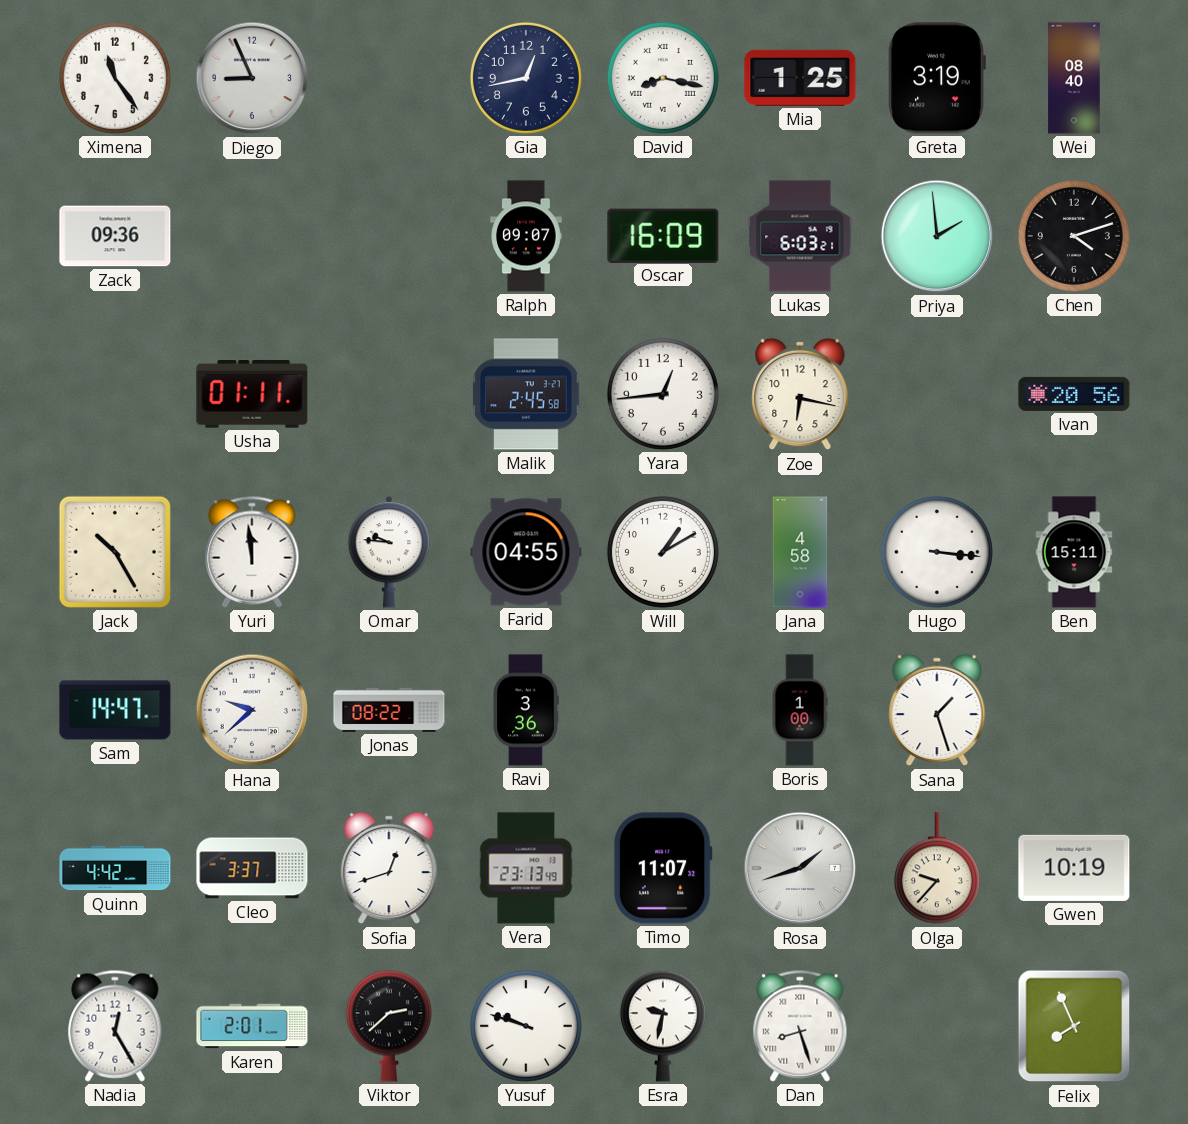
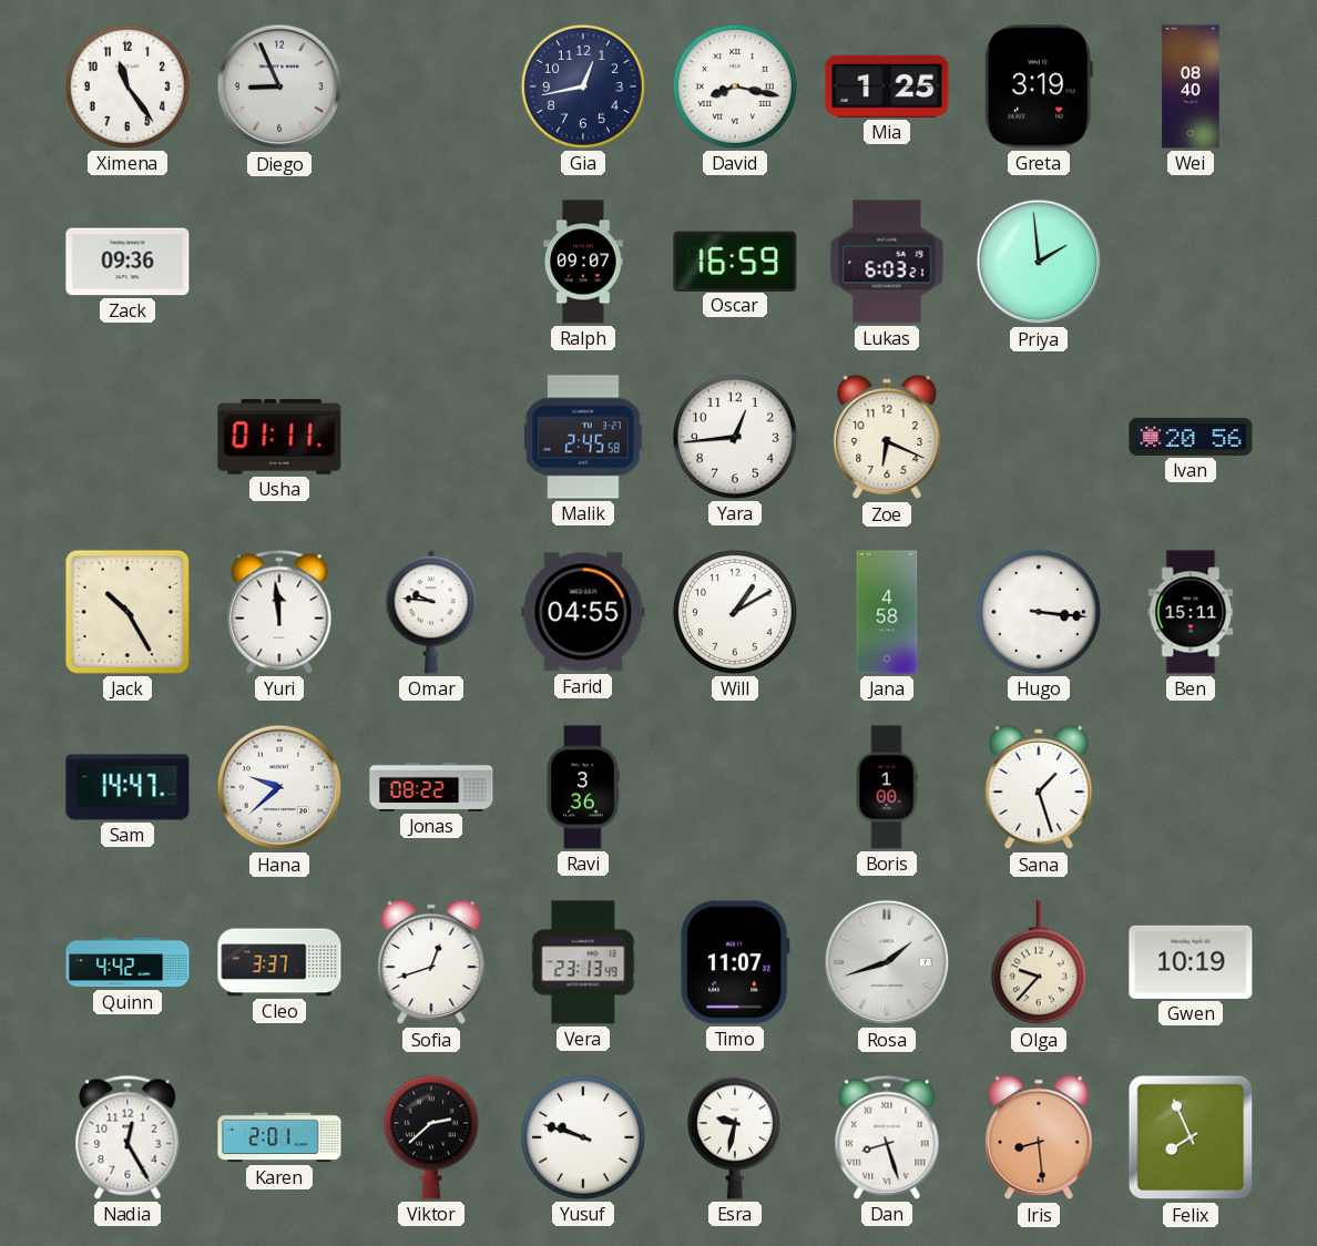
Oscar: 16:09 -> 16:59
Chen: 4:12 -> none
Zoe: 6:17 -> 6:19
Iris: none -> 8:29
